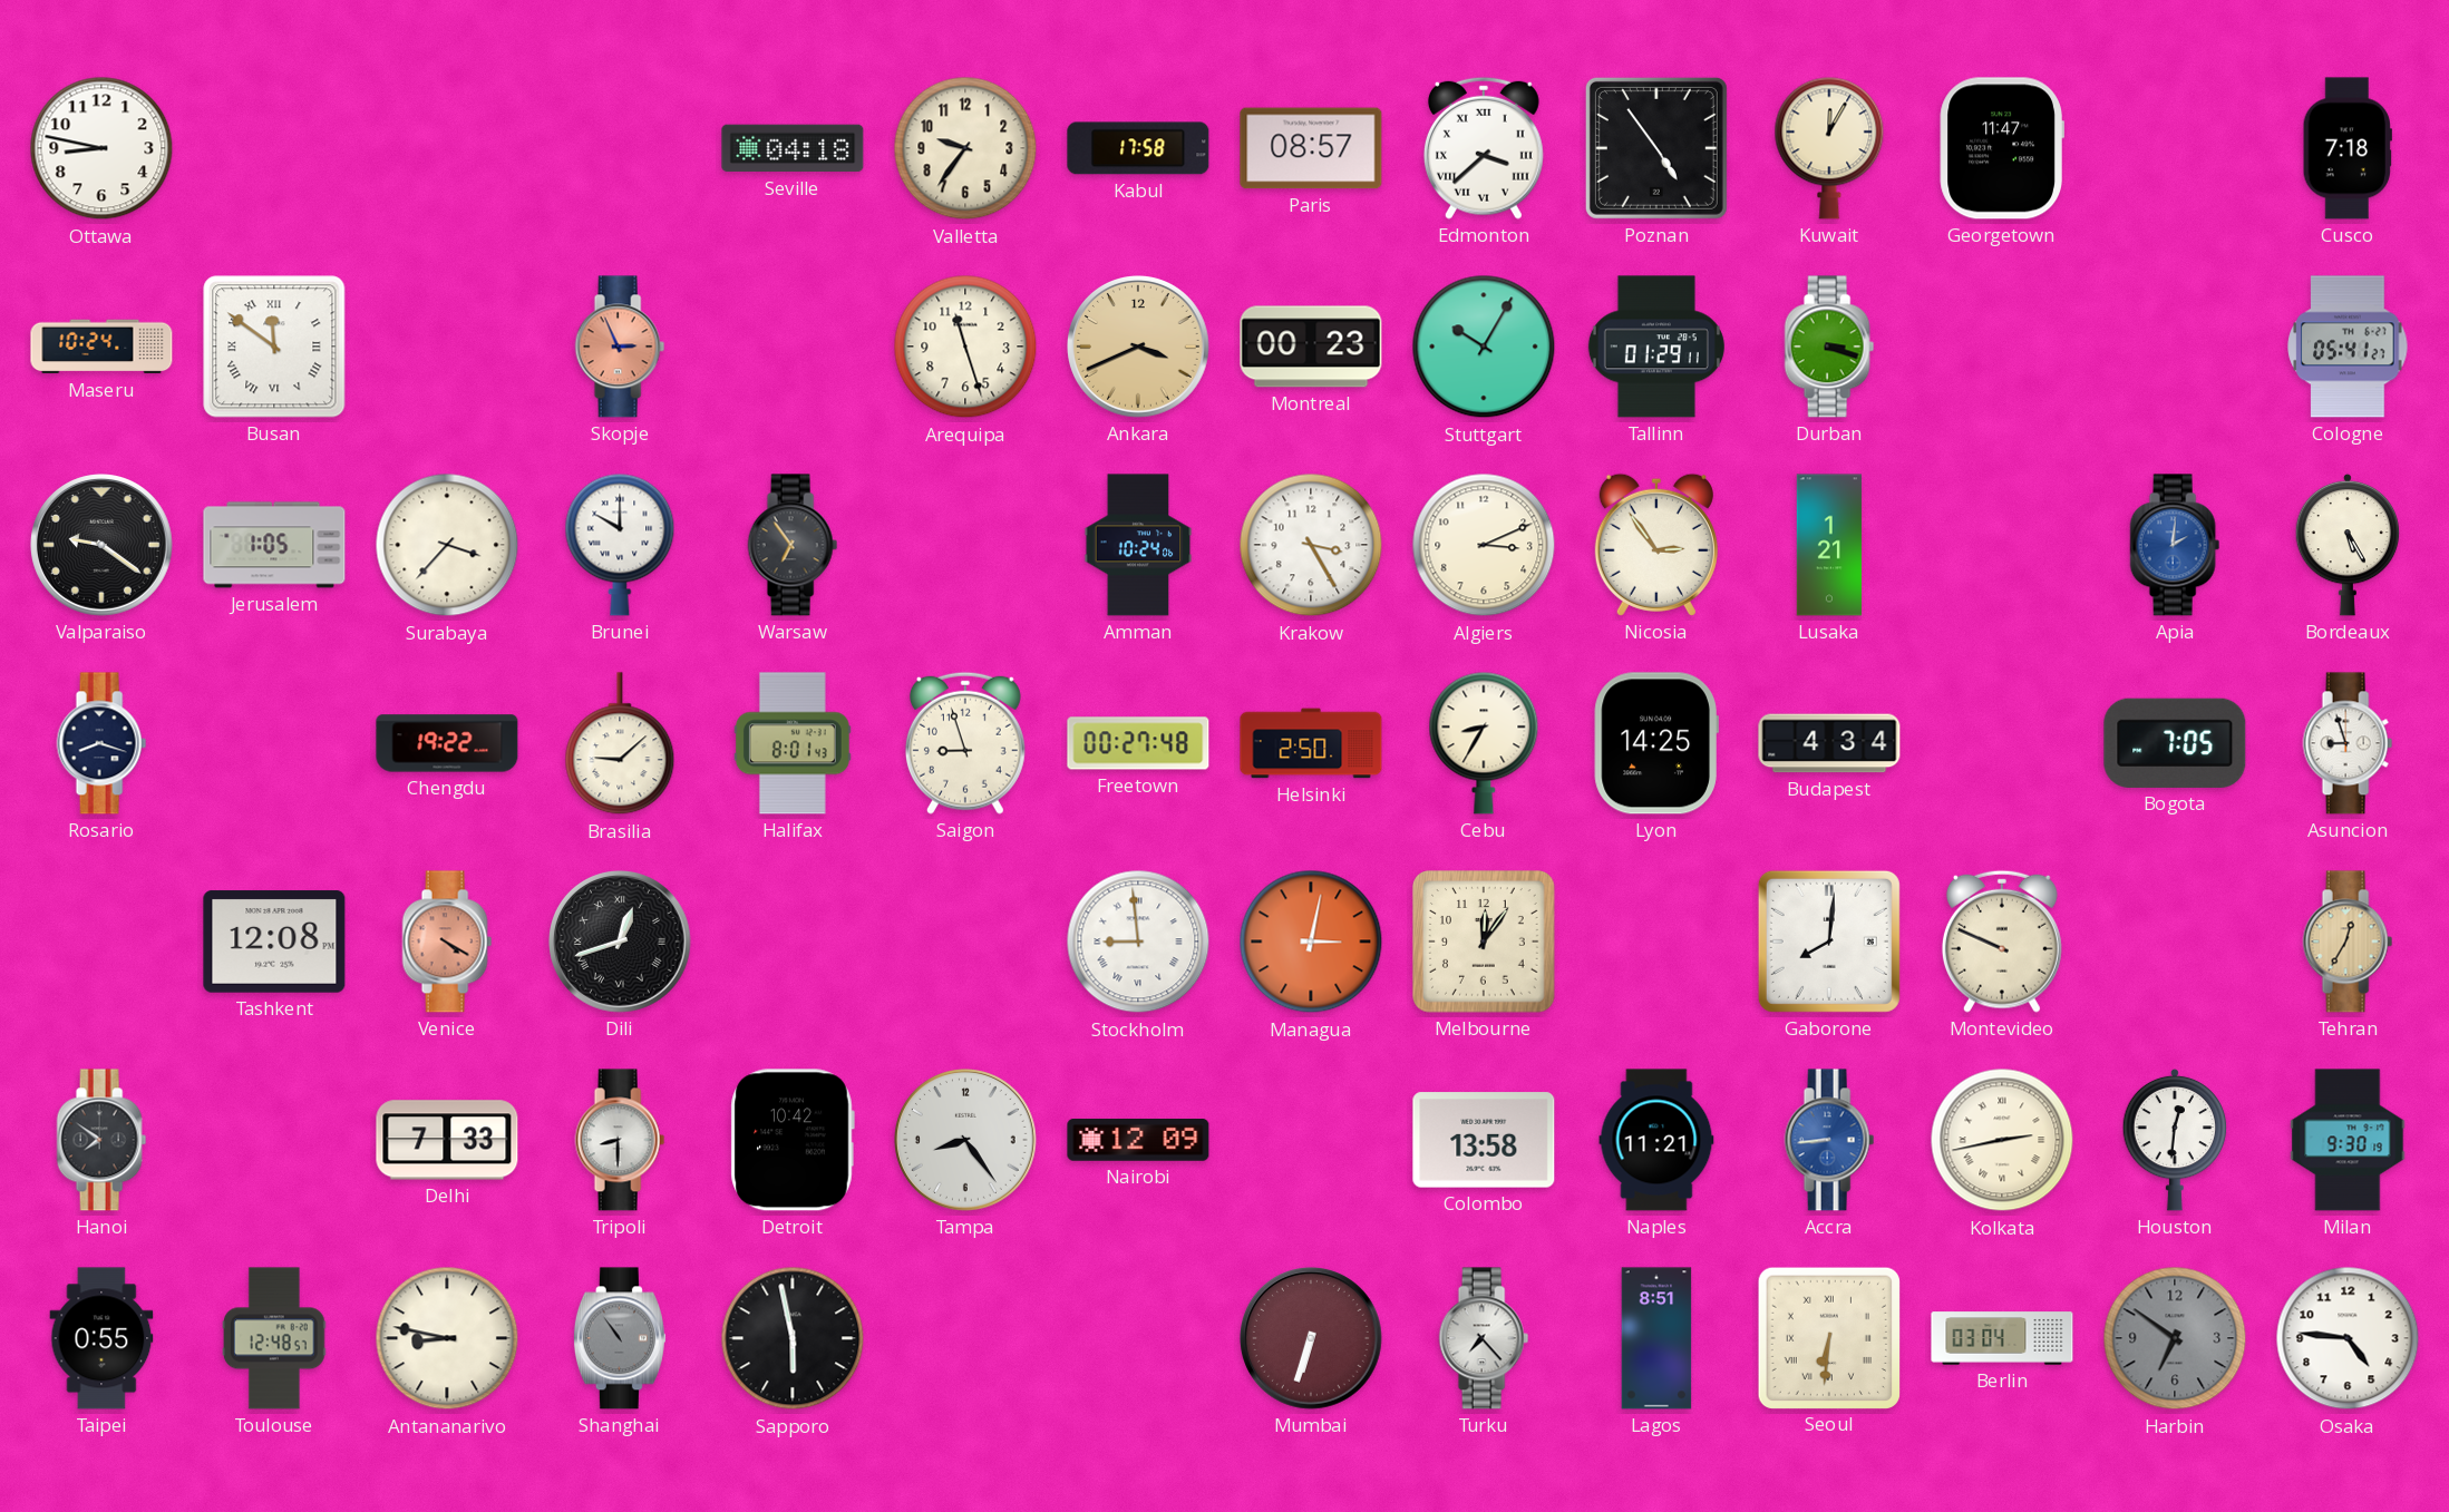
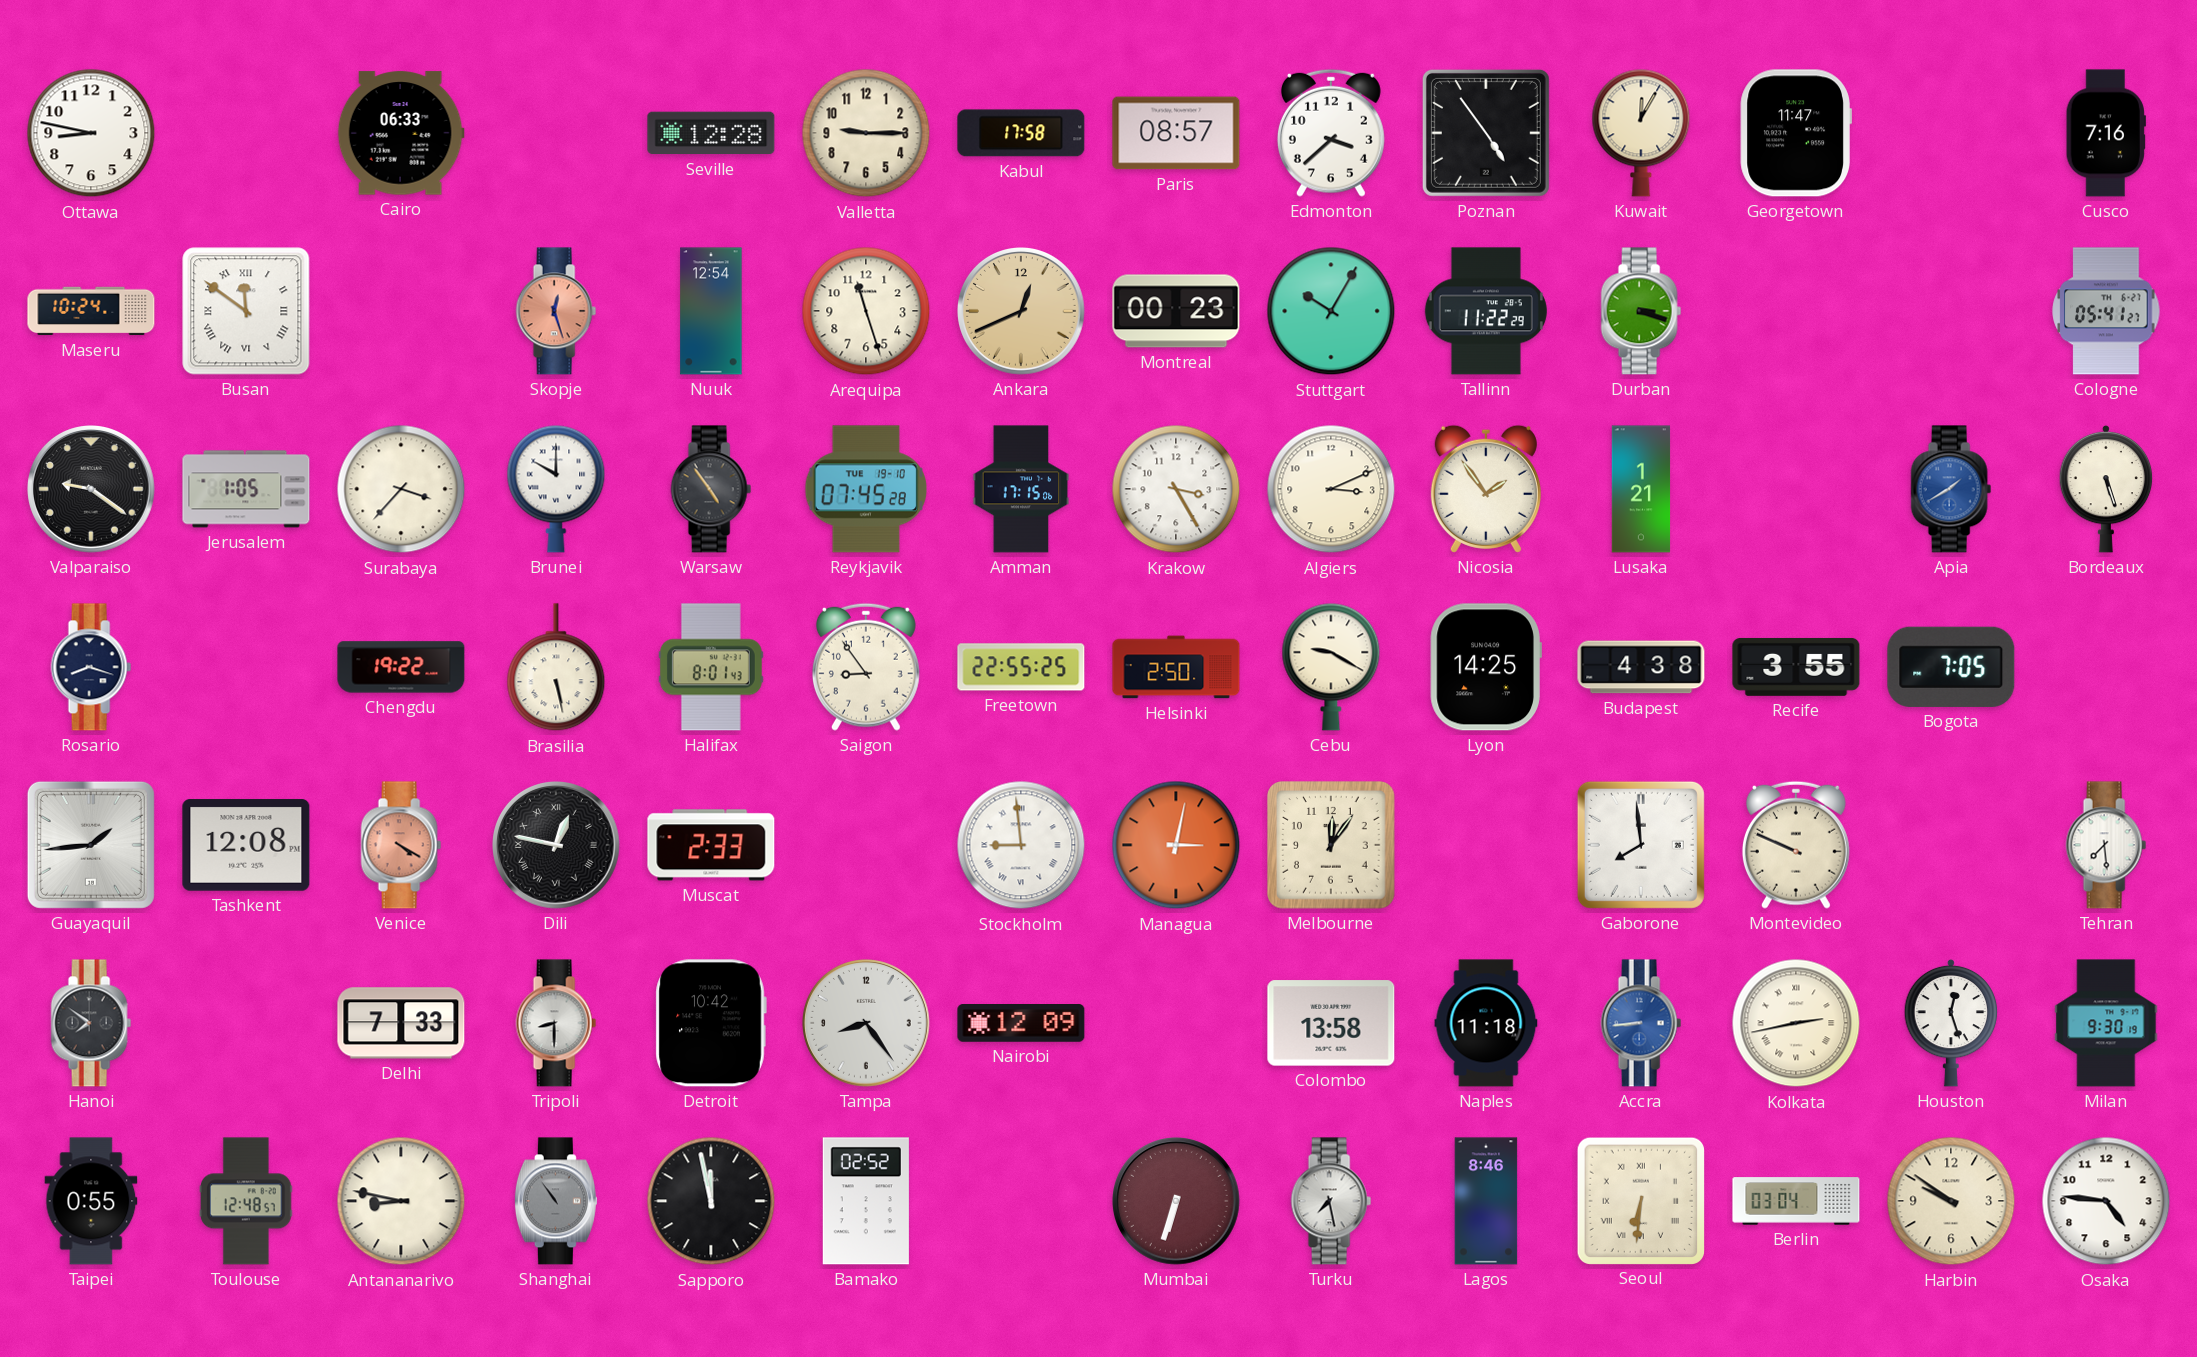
Cairo: none -> 06:33
Seville: 04:18 -> 12:28
Valletta: 9:36 -> 9:15
Edmonton numerals: Roman -> Arabic
Cusco: 7:18 -> 7:16
Skopje: 2:56 -> 12:27
Nuuk: none -> 12:54
Ankara: 3:41 -> 12:41
Tallinn: 01:29 -> 11:22
Warsaw: 6:54 -> 4:54
Reykjavik: none -> 07:45
Amman: 10:24 -> 17:15
Nicosia: 2:54 -> 1:54
Apia: 2:01 -> 1:40
Bordeaux: 5:25 -> 5:27
Brasilia: 9:08 -> 5:28
Saigon: 8:57 -> 8:54
Freetown: 00:27 -> 22:55
Cebu: 8:35 -> 9:20
Budapest: 4:34 -> 4:38
Recife: none -> 3:55
Asuncion: 8:57 -> none
Guayaquil: none -> 1:44
Dili: 12:42 -> 12:47
Muscat: none -> 2:33
Gaborone: 8:01 -> 7:59
Tehran: 12:35 -> 7:29
Tehran dial: champagne -> white
Naples: 11:21 -> 11:18
Houston: 12:31 -> 12:27
Sapporo: 5:58 -> 11:58
Bamako: none -> 02:52
Turku: 7:23 -> 7:28
Lagos: 8:51 -> 8:46
Harbin: 6:51 -> 9:51
Harbin dial: grey -> cream
